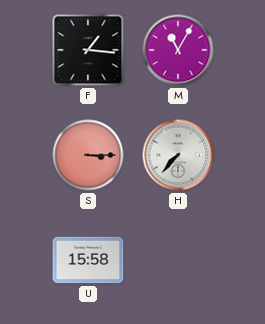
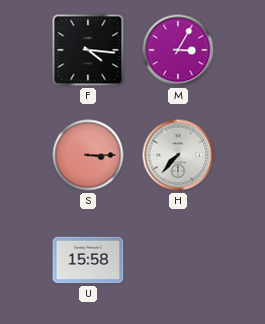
F: 1:16 -> 4:16
M: 11:05 -> 3:05
